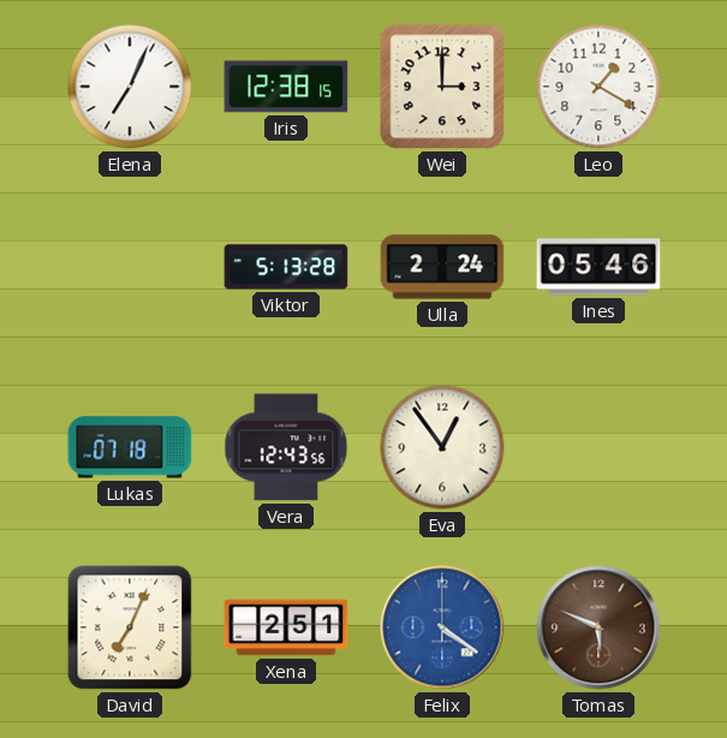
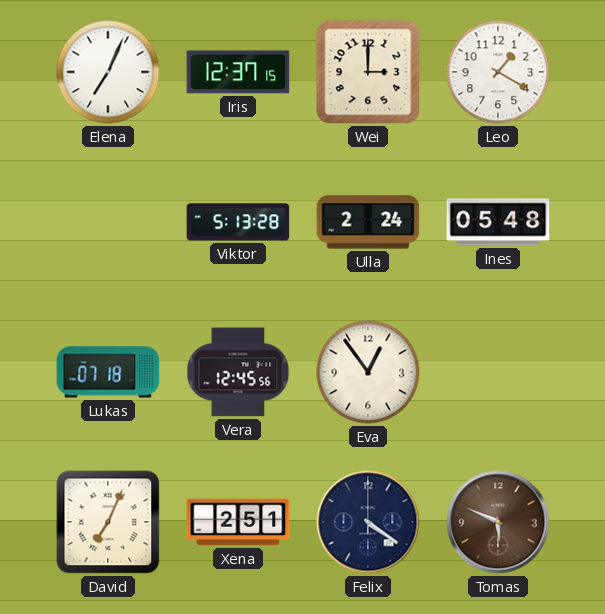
Iris: 12:38 -> 12:37
Ines: 05:46 -> 05:48
Vera: 12:43 -> 12:45
Felix dial: blue -> navy
